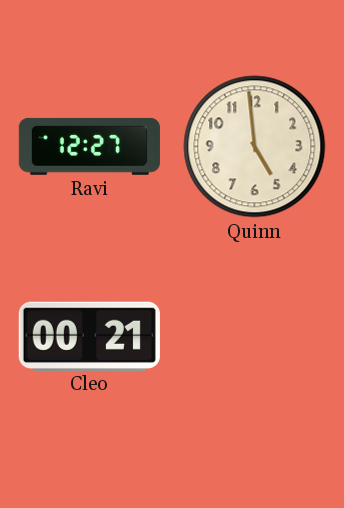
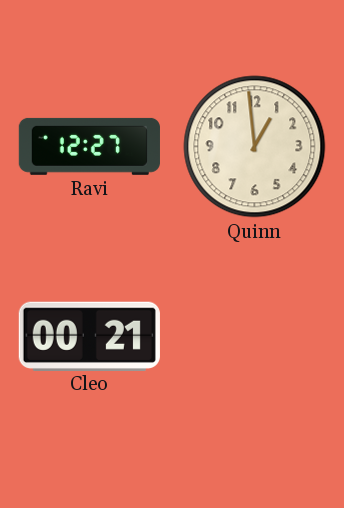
Quinn: 4:59 -> 12:59
